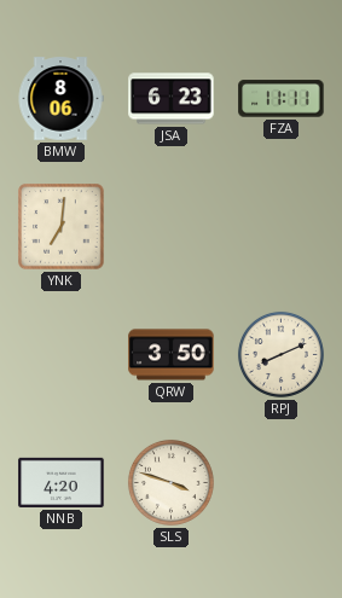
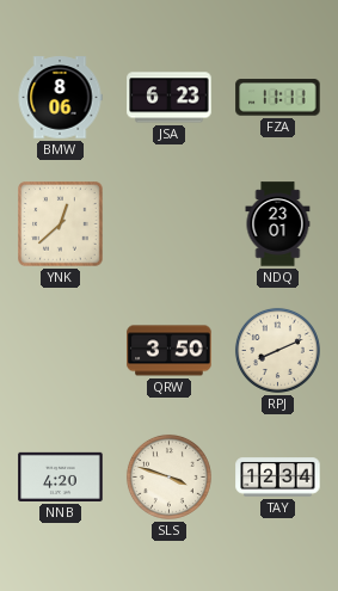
YNK: 7:01 -> 12:38
NDQ: none -> 23:01
TAY: none -> 12:34
